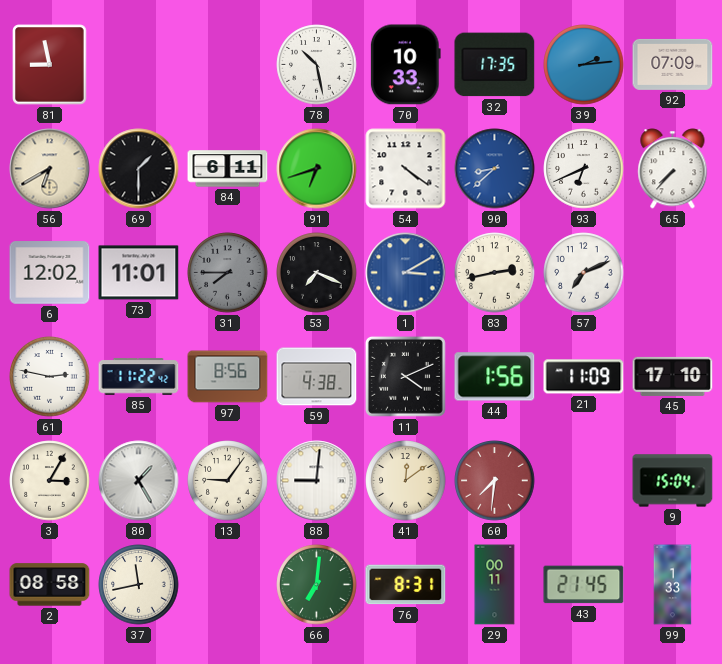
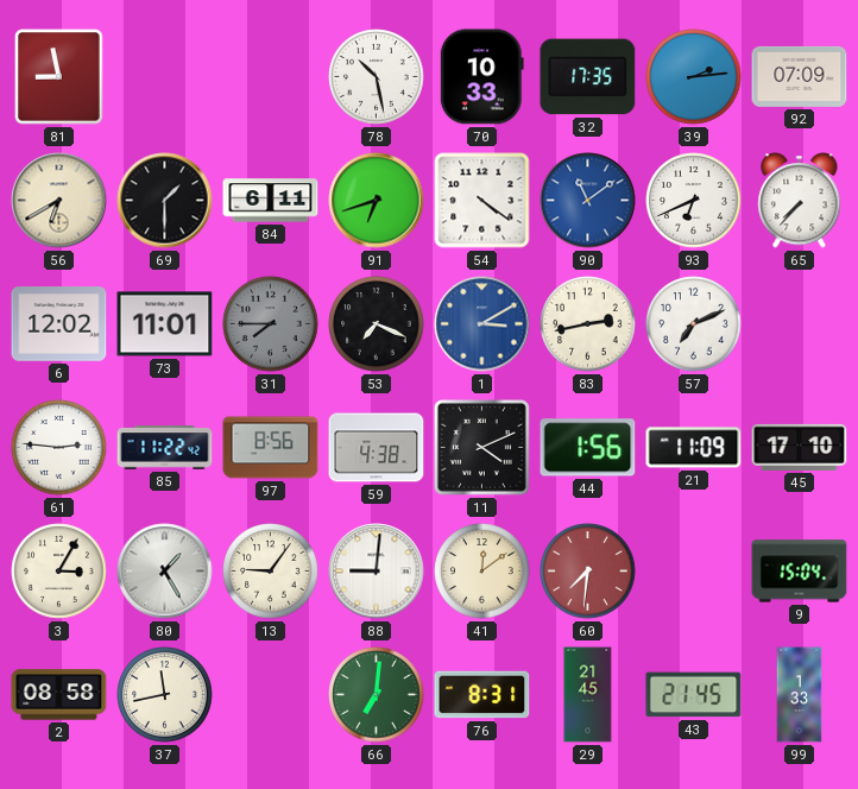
90: 8:38 -> 11:09
61: 2:47 -> 2:46
29: 00:11 -> 21:45
